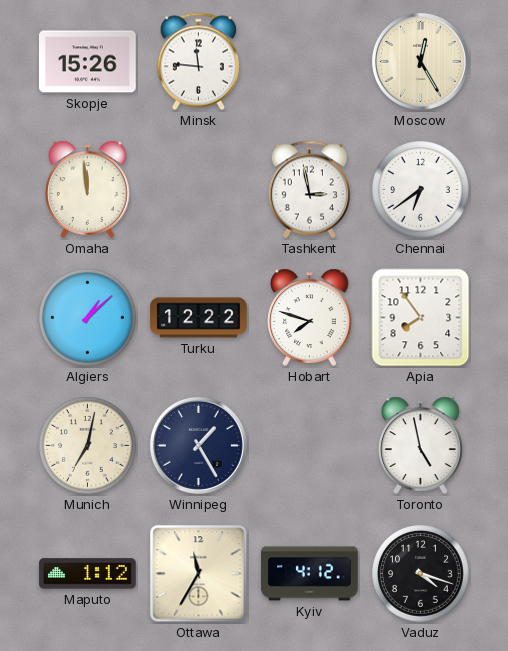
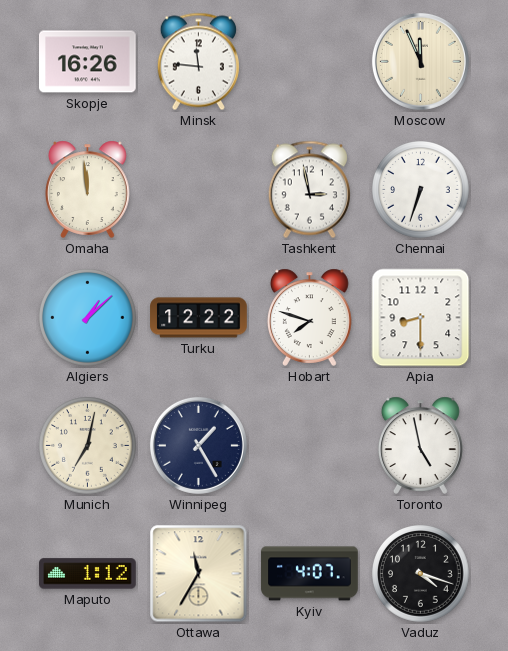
Skopje: 15:26 -> 16:26
Moscow: 12:25 -> 11:56
Chennai: 6:39 -> 6:33
Apia: 7:54 -> 8:30
Kyiv: 4:12 -> 4:07
